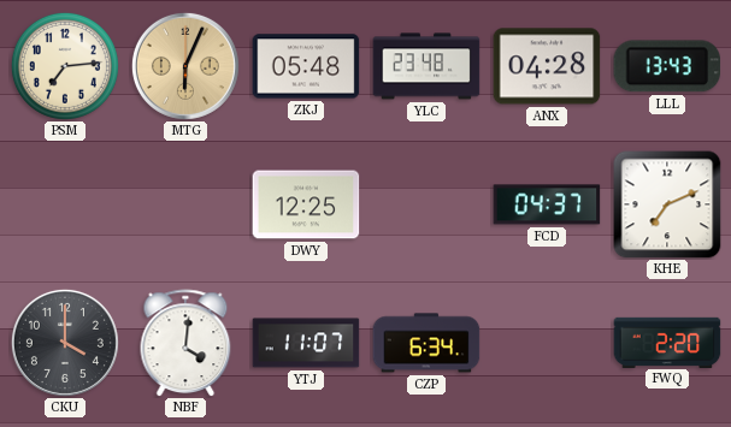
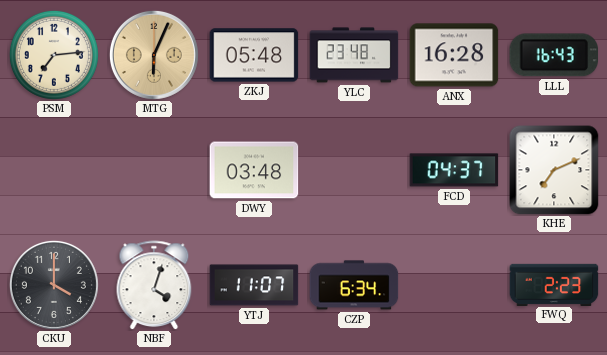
ANX: 04:28 -> 16:28
LLL: 13:43 -> 16:43
DWY: 12:25 -> 03:48
NBF: 4:01 -> 4:03
FWQ: 2:20 -> 2:23
